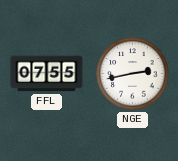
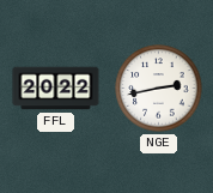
FFL: 07:55 -> 20:22
